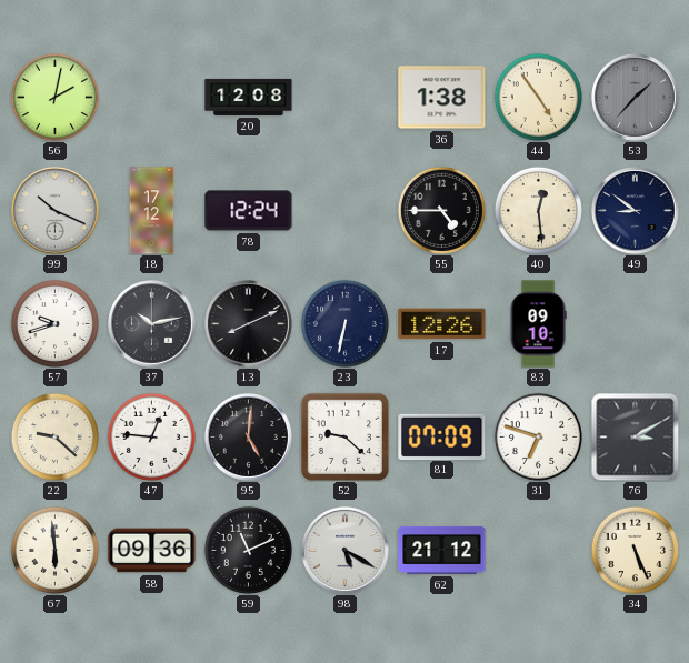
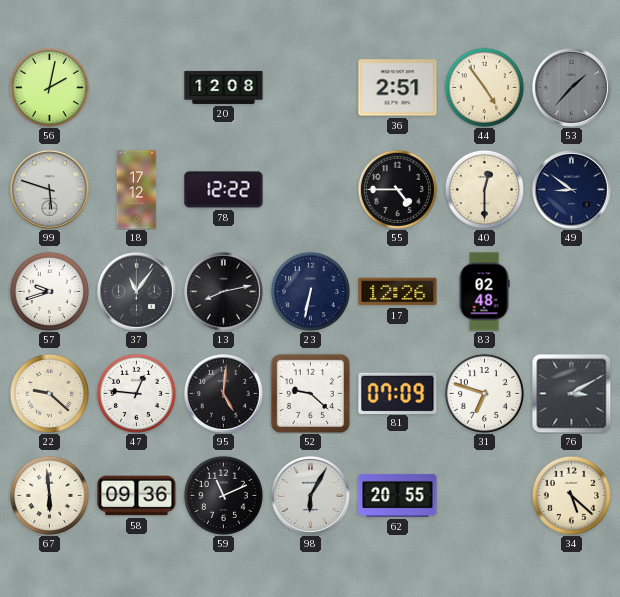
36: 1:38 -> 2:51
99: 10:19 -> 5:48
78: 12:24 -> 12:22
40: 12:29 -> 12:30
37: 10:13 -> 11:06
13: 8:11 -> 8:13
83: 09:10 -> 02:48
98: 5:20 -> 6:05
62: 21:12 -> 20:55
34: 5:26 -> 5:22
